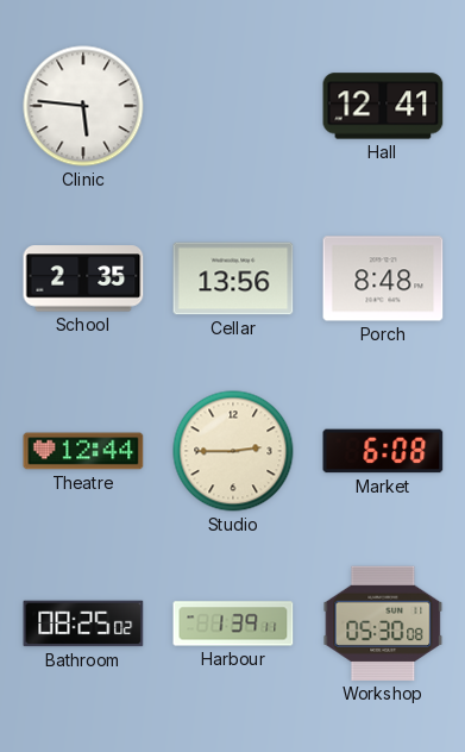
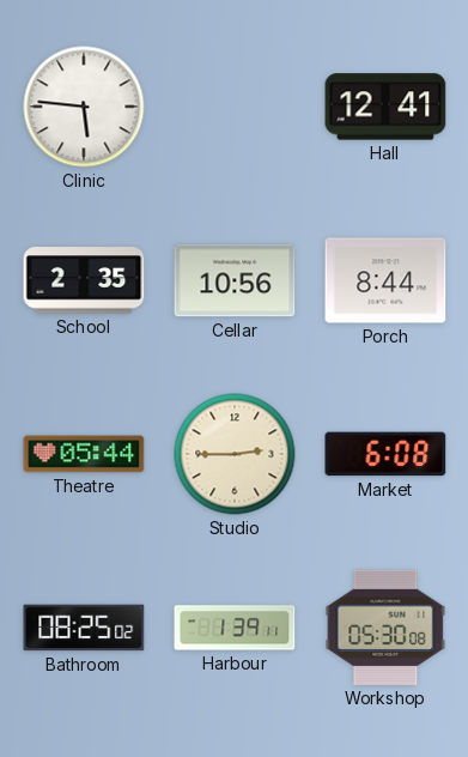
Cellar: 13:56 -> 10:56
Porch: 8:48 -> 8:44
Theatre: 12:44 -> 05:44
